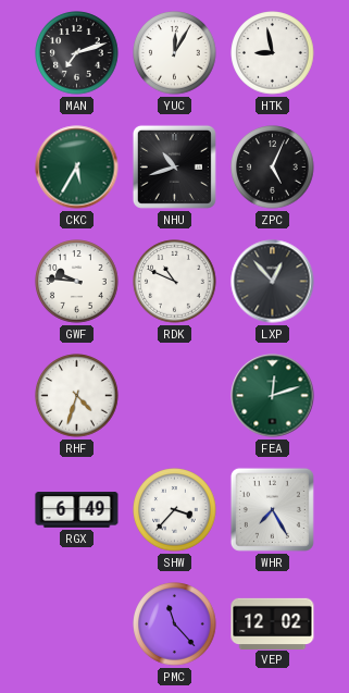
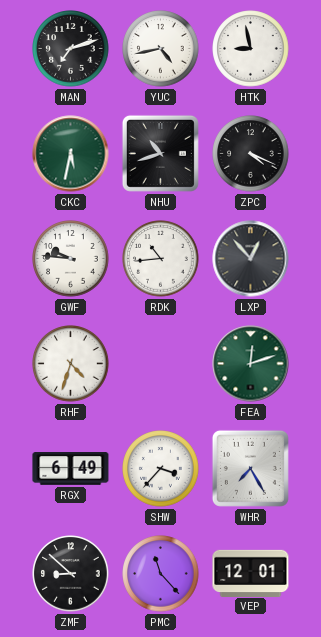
YUC: 12:05 -> 4:43
CKC: 5:35 -> 5:32
ZPC: 5:04 -> 4:19
RDK: 10:49 -> 10:44
ZMF: none -> 8:52
VEP: 12:02 -> 12:01
